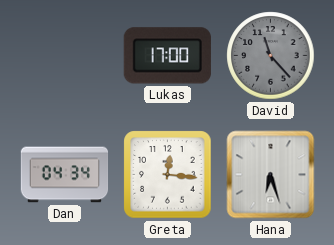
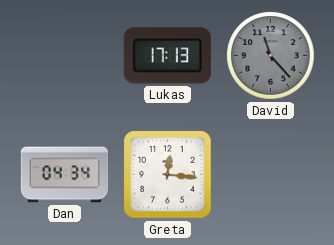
Lukas: 17:00 -> 17:13
Hana: 6:27 -> none
